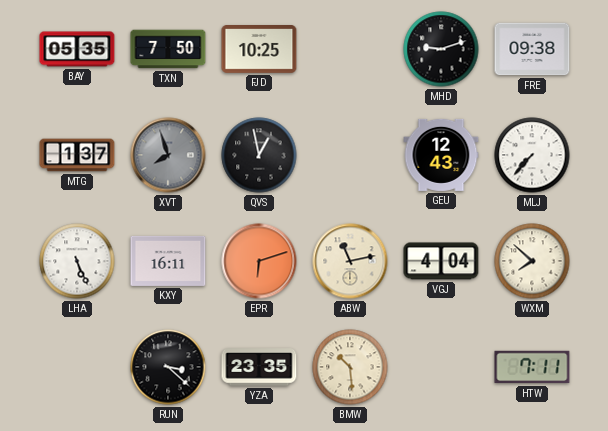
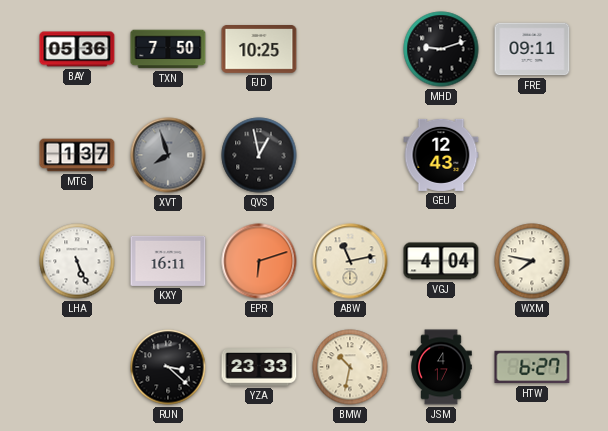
BAY: 05:35 -> 05:36
FRE: 09:38 -> 09:11
MLJ: 7:37 -> none
WXM: 7:52 -> 7:47
YZA: 23:35 -> 23:33
BMW: 10:29 -> 10:32
JSM: none -> 4:17
HTW: 7:11 -> 6:27
